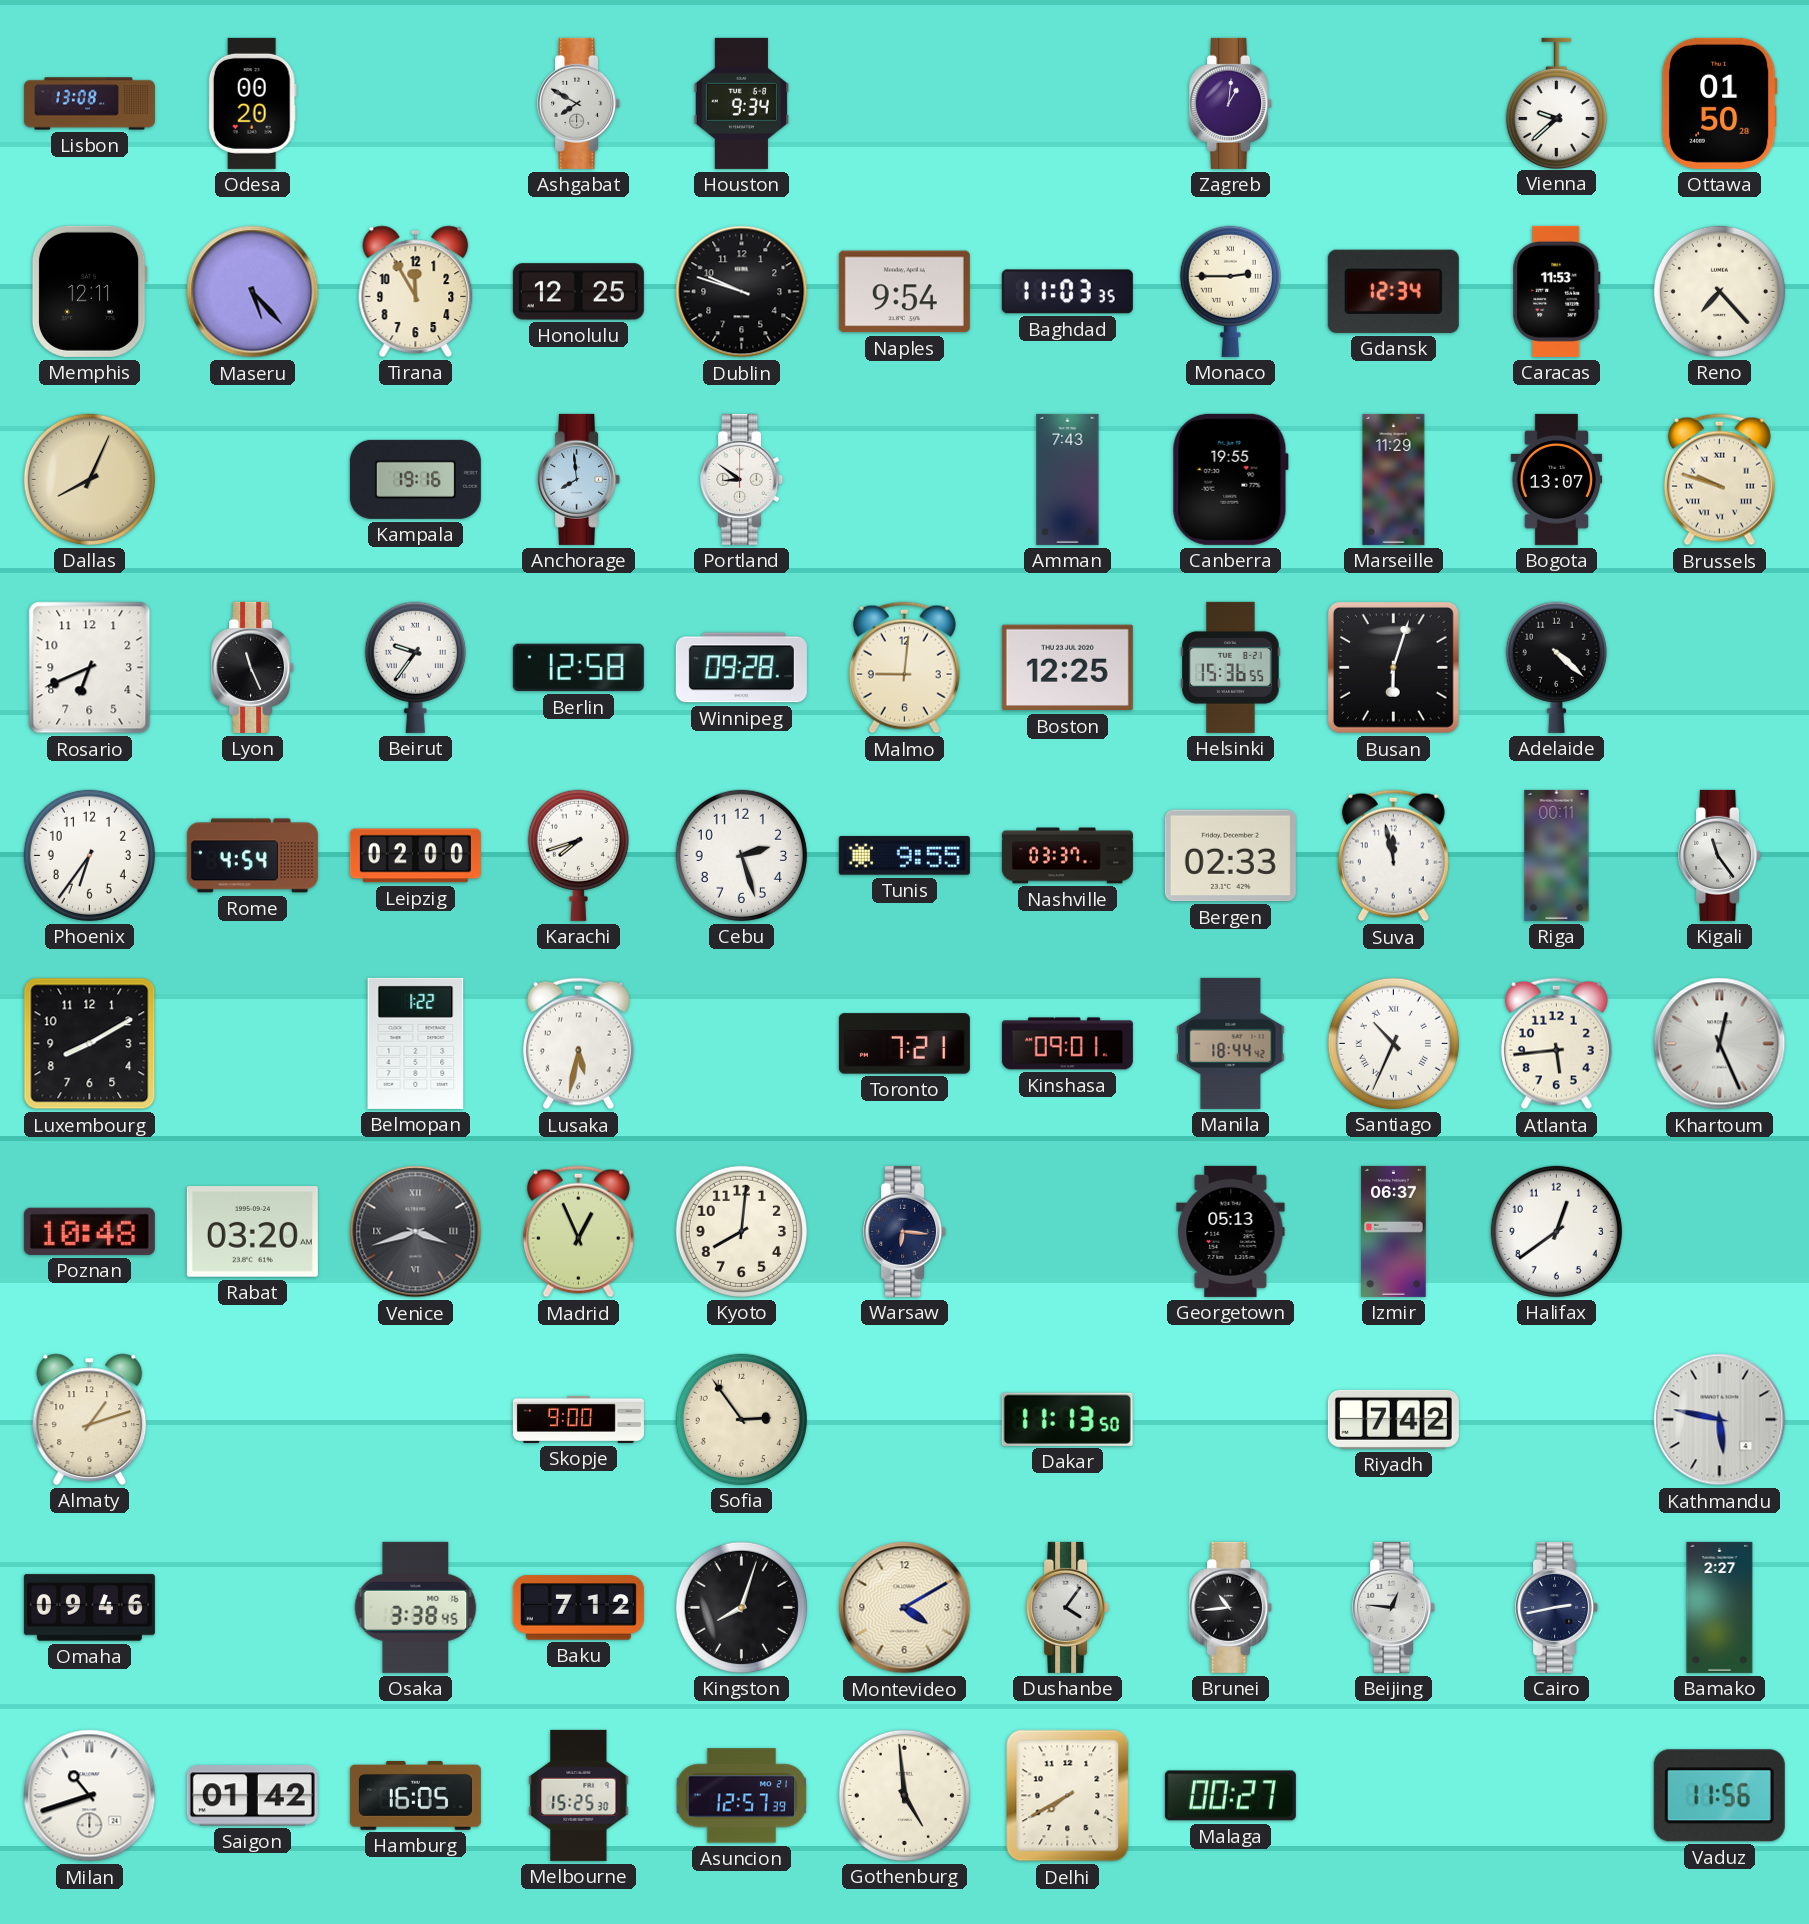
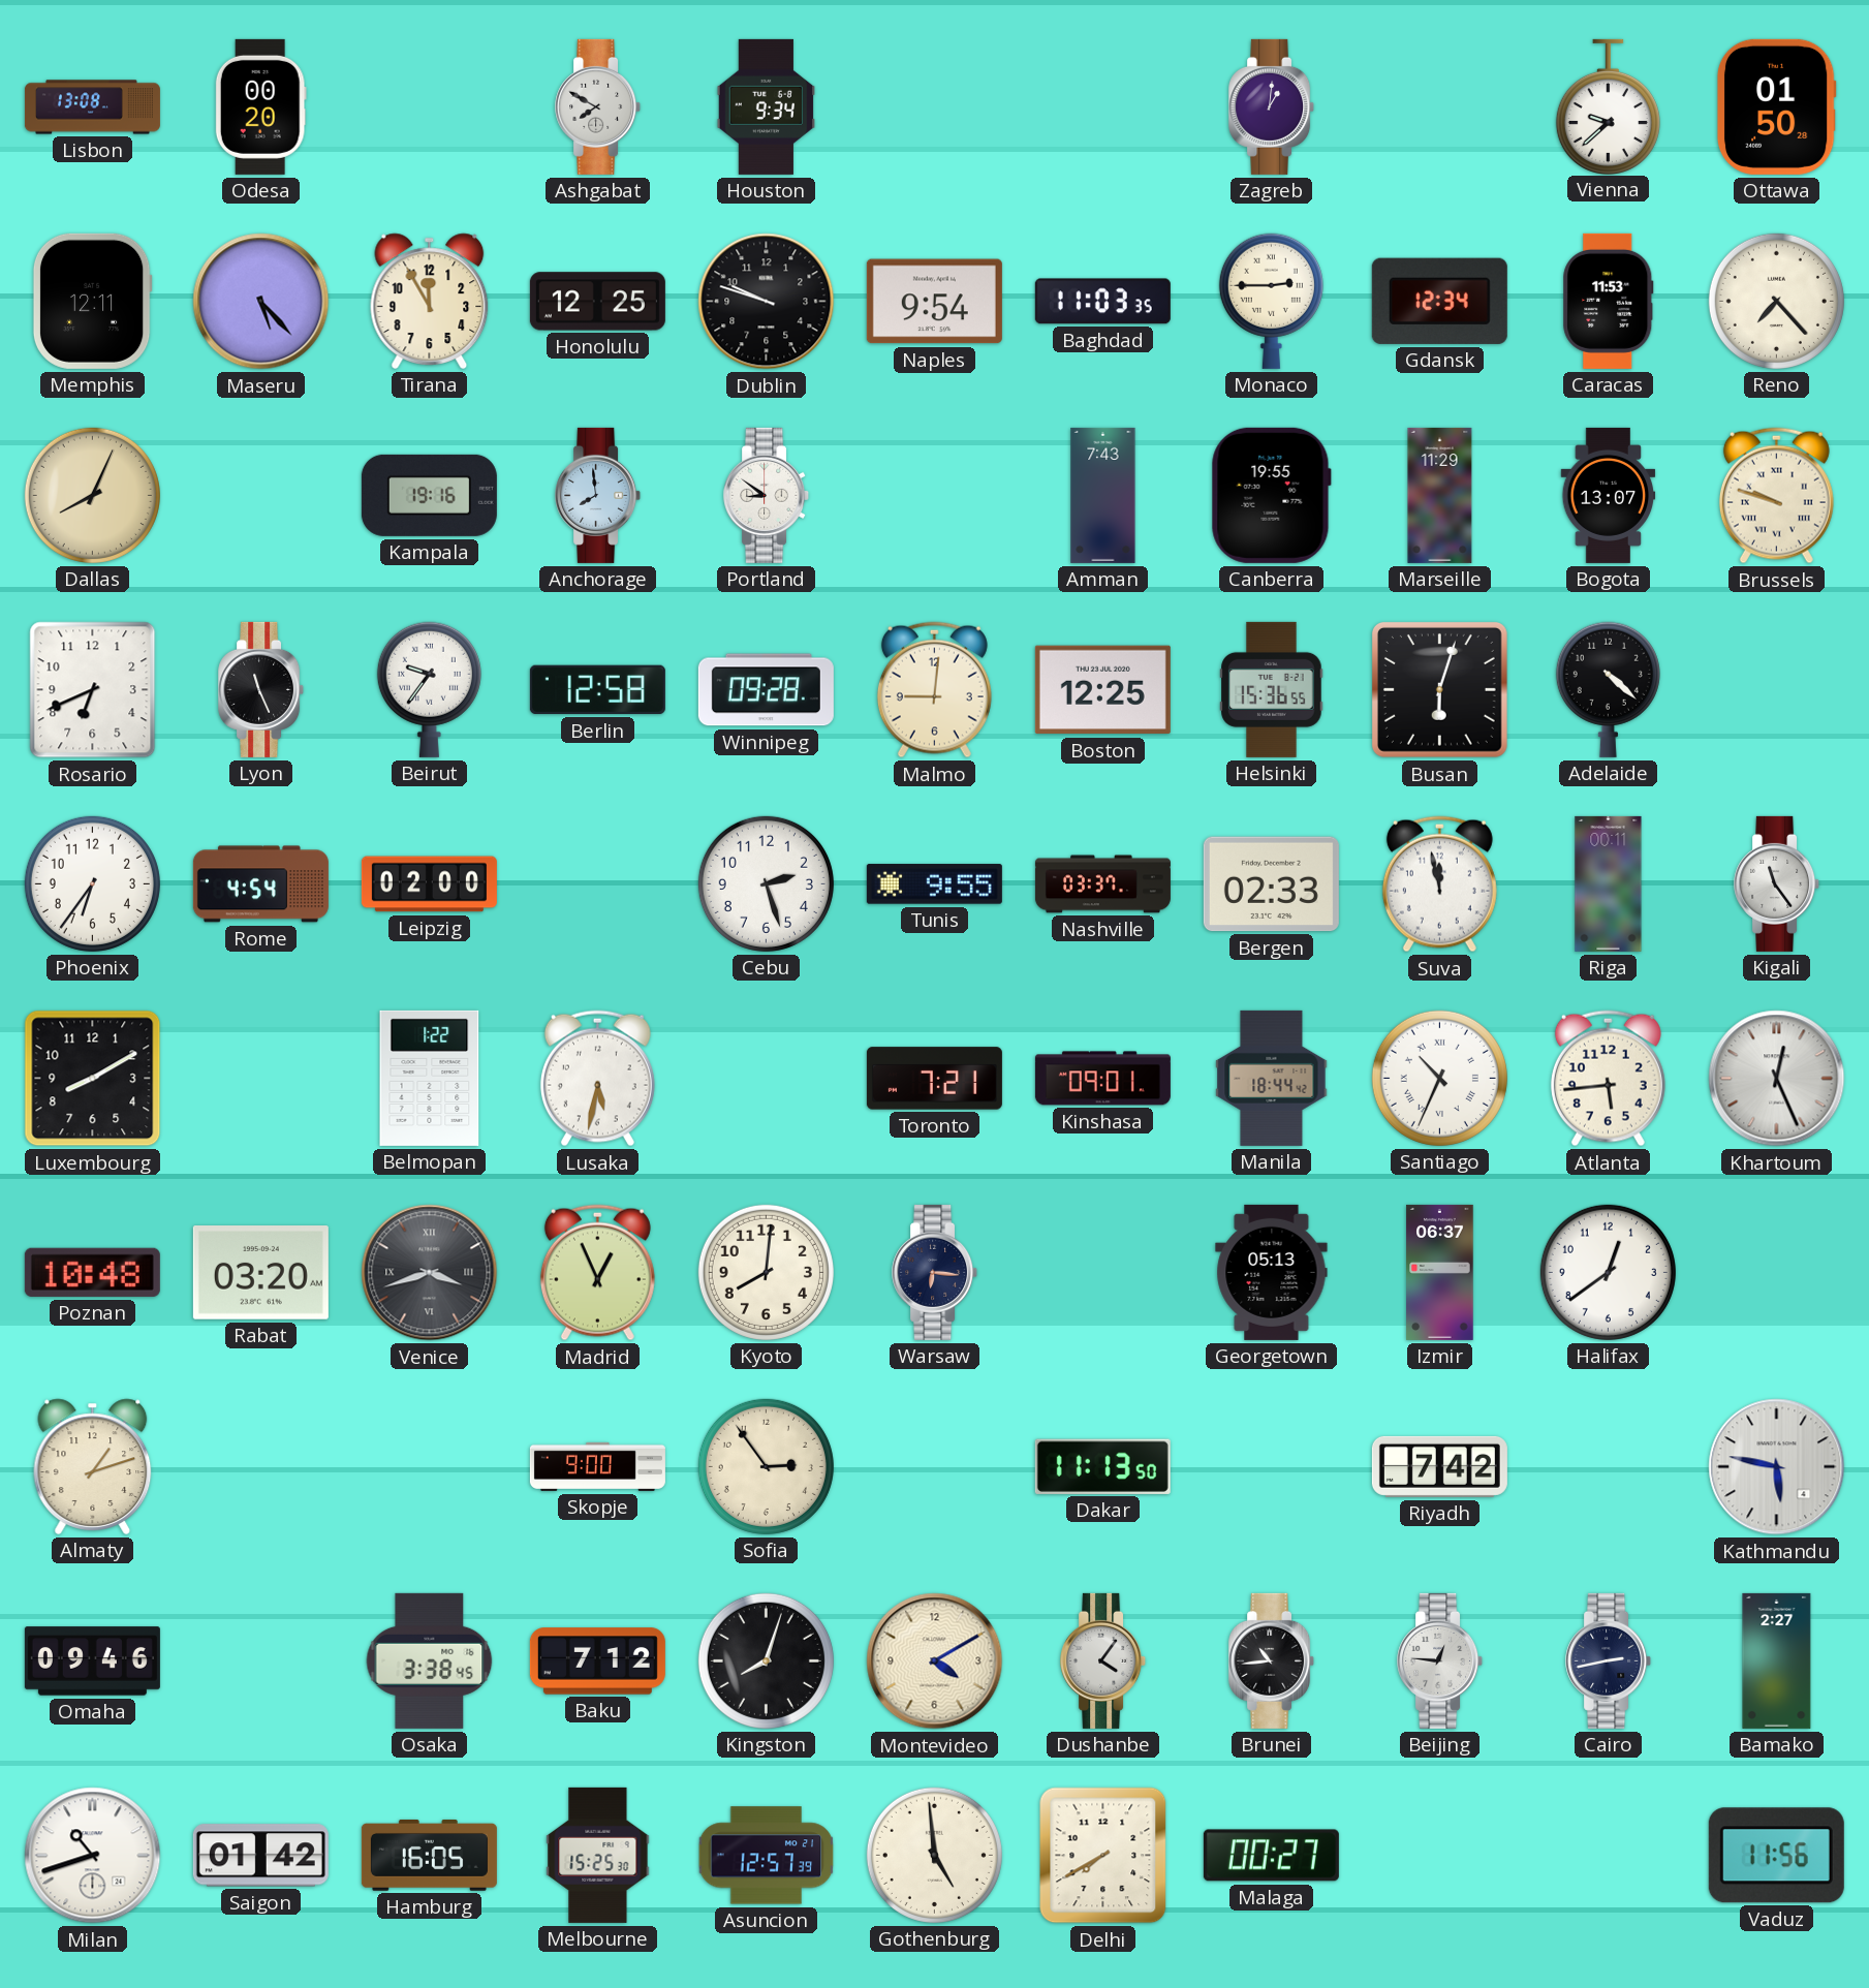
Karachi: 7:42 -> none
